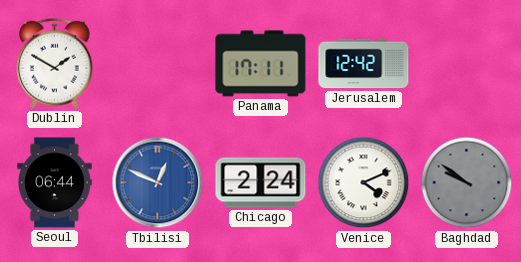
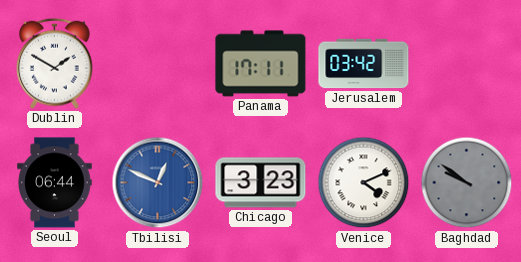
Jerusalem: 12:42 -> 03:42
Chicago: 2:24 -> 3:23
